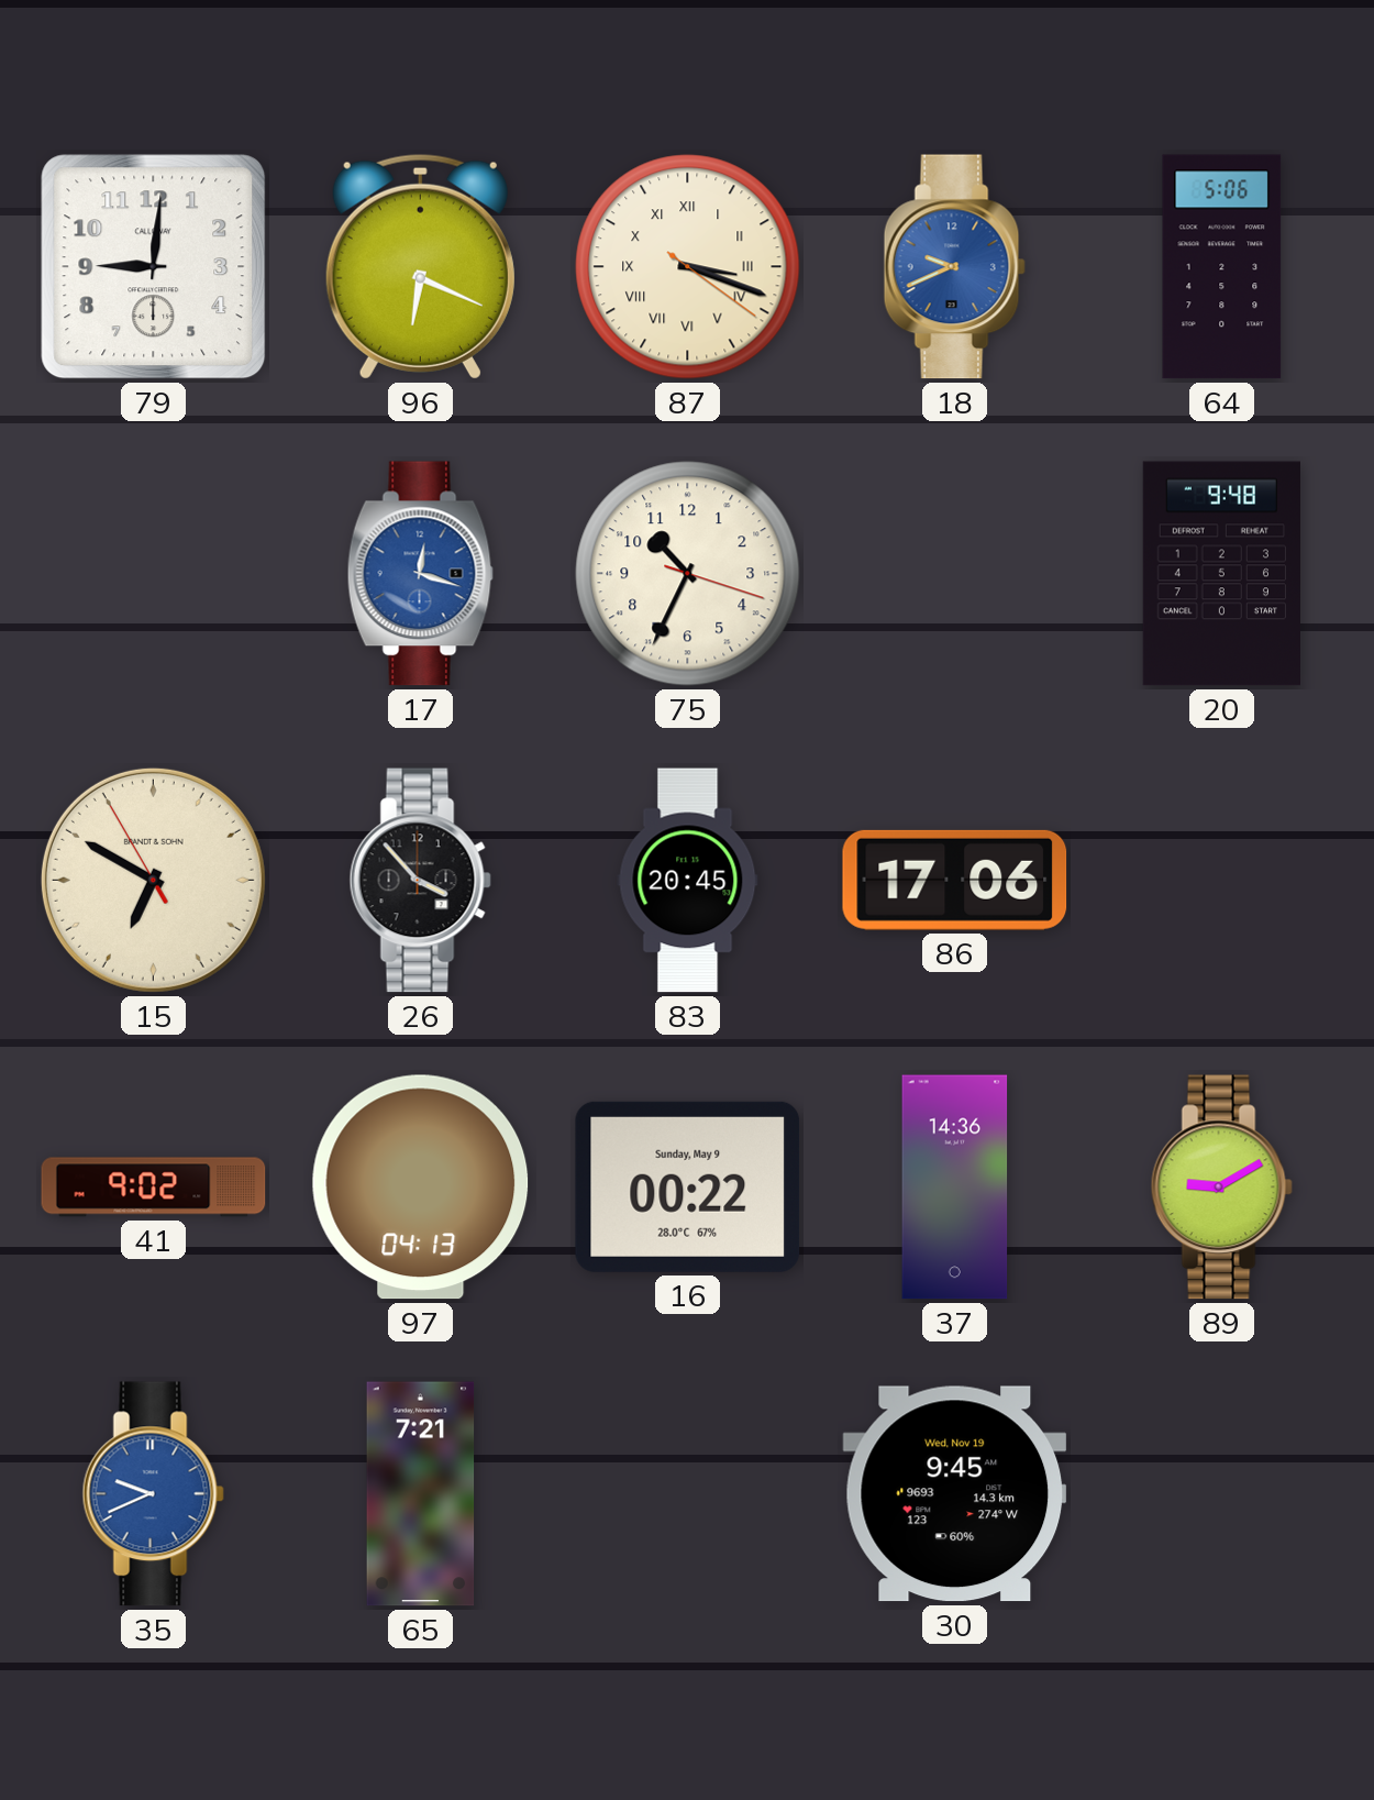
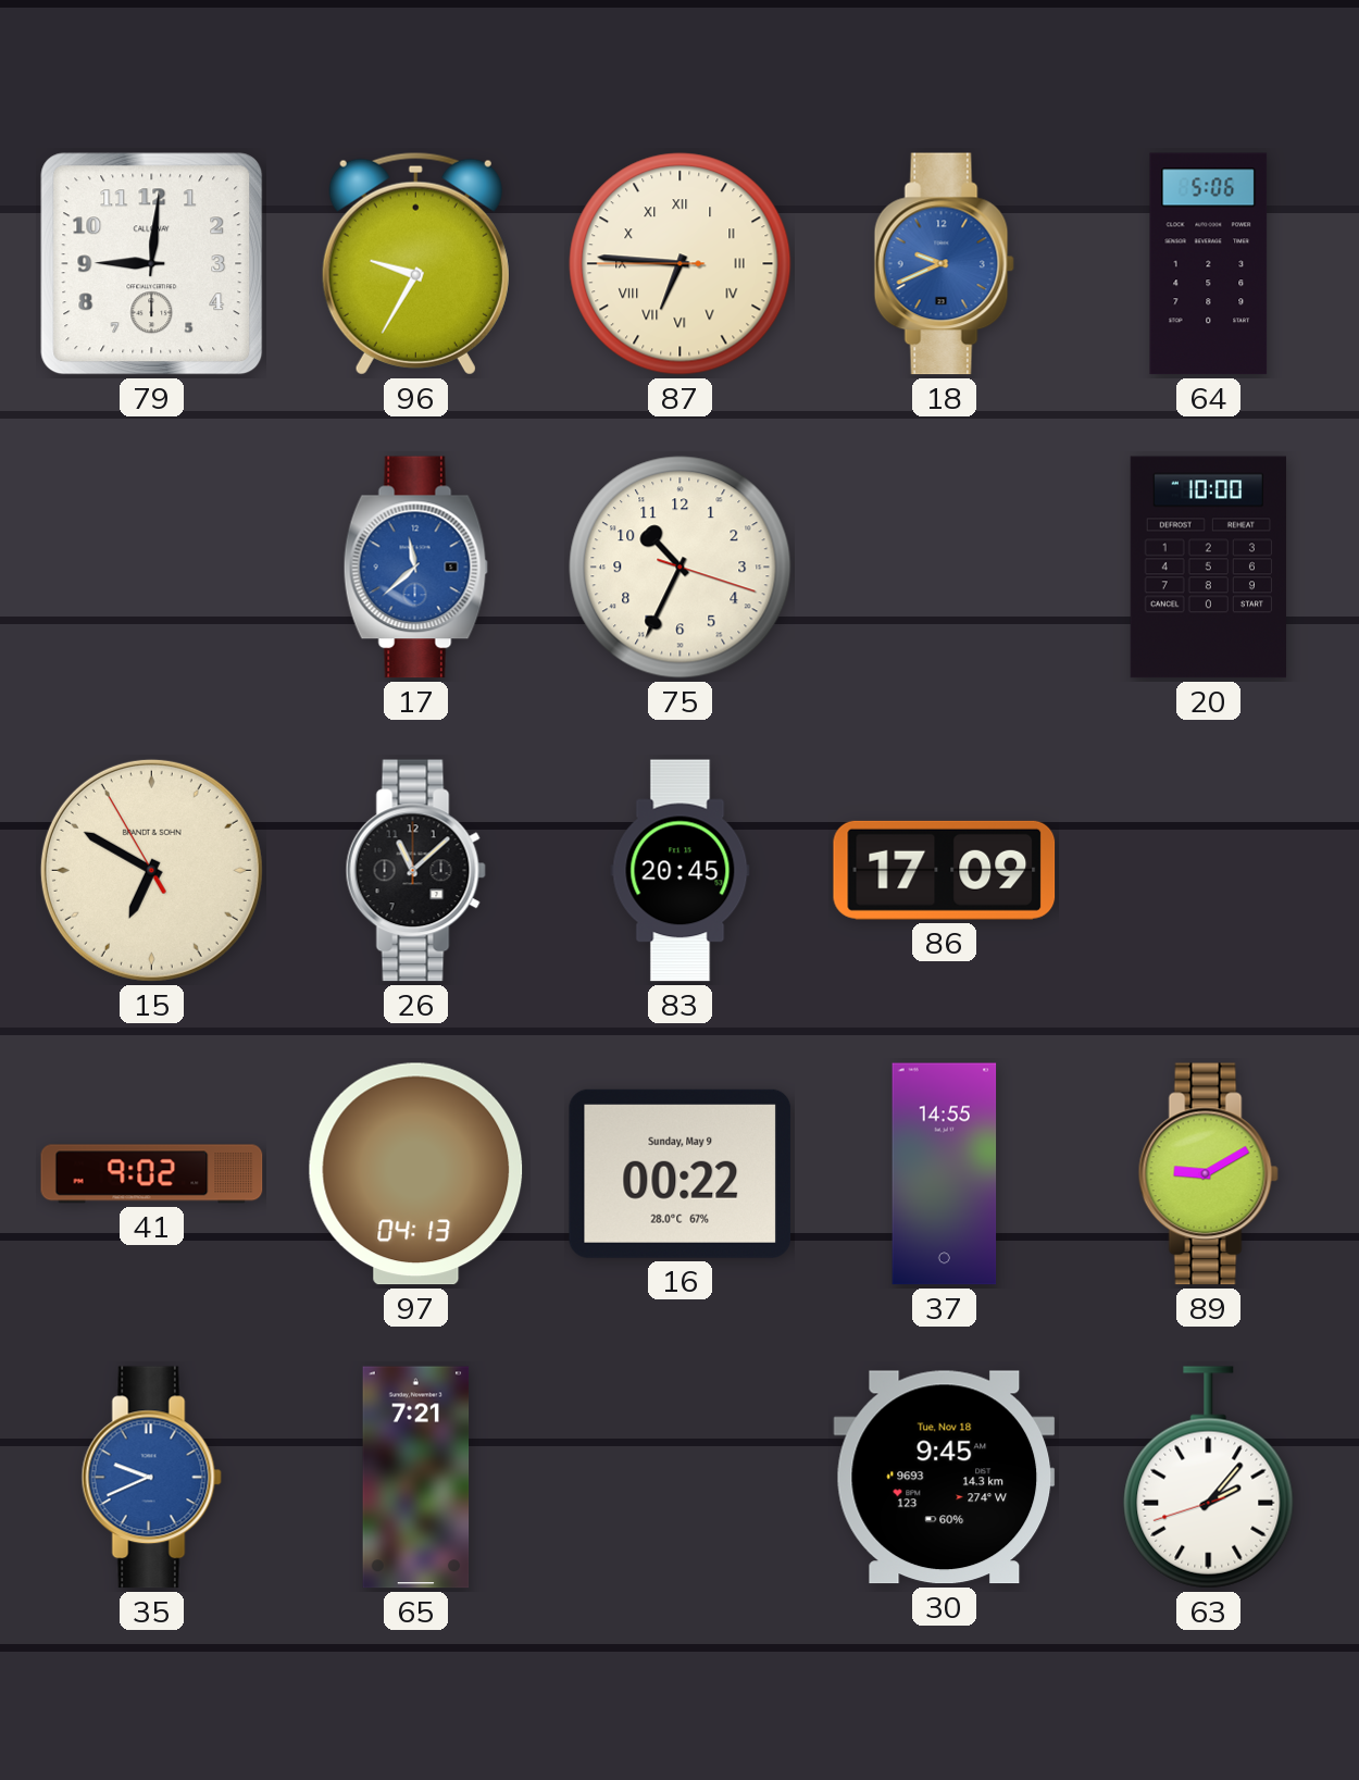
96: 6:19 -> 9:35
87: 3:18 -> 6:45
17: 12:18 -> 11:38
20: 9:48 -> 10:00
26: 3:53 -> 11:08
86: 17:06 -> 17:09
37: 14:36 -> 14:55
30 date: Wed, Nov 19 -> Tue, Nov 18
63: none -> 2:06
